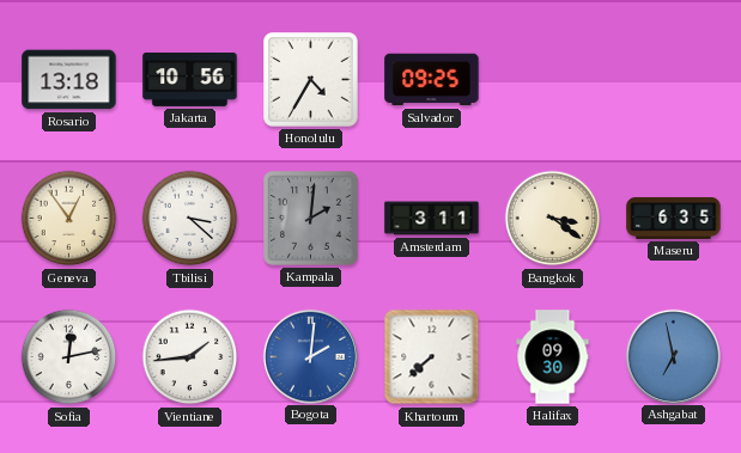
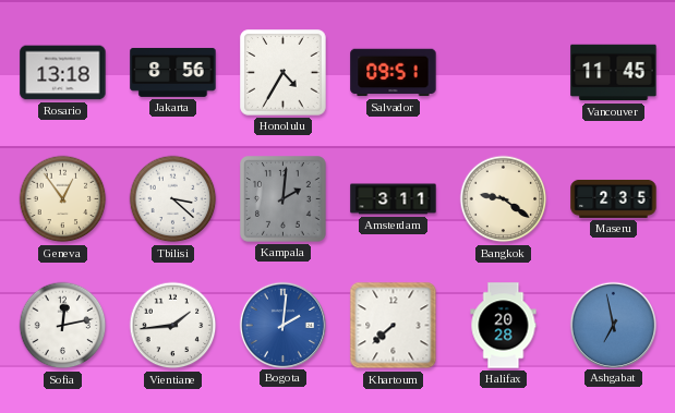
Jakarta: 10:56 -> 8:56
Salvador: 09:25 -> 09:51
Vancouver: none -> 11:45
Bangkok: 3:21 -> 9:21
Maseru: 6:35 -> 2:35
Halifax: 09:30 -> 20:28
